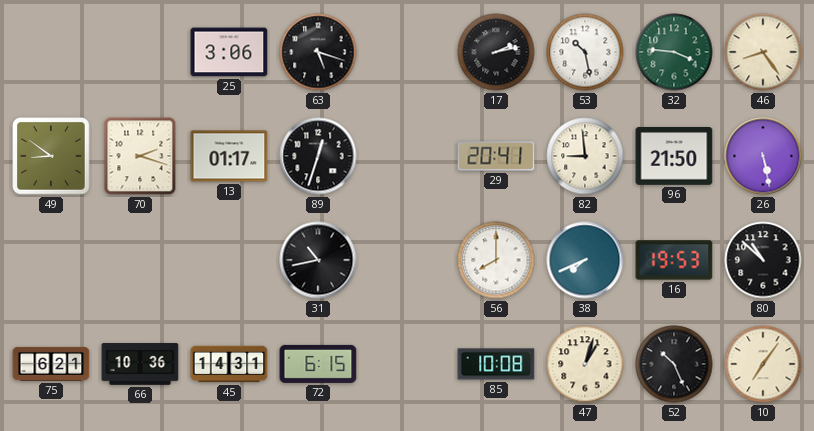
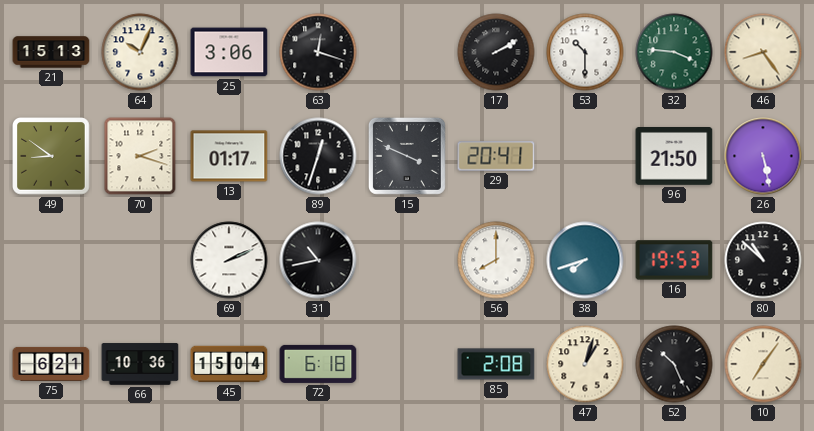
21: none -> 15:13
64: none -> 10:04
63: 5:18 -> 12:18
17: 2:13 -> 2:10
53: 10:28 -> 10:30
15: none -> 3:49
82: 8:59 -> none
69: none -> 2:11
38: 7:41 -> 7:42
45: 14:31 -> 15:04
72: 6:15 -> 6:18
85: 10:08 -> 2:08
